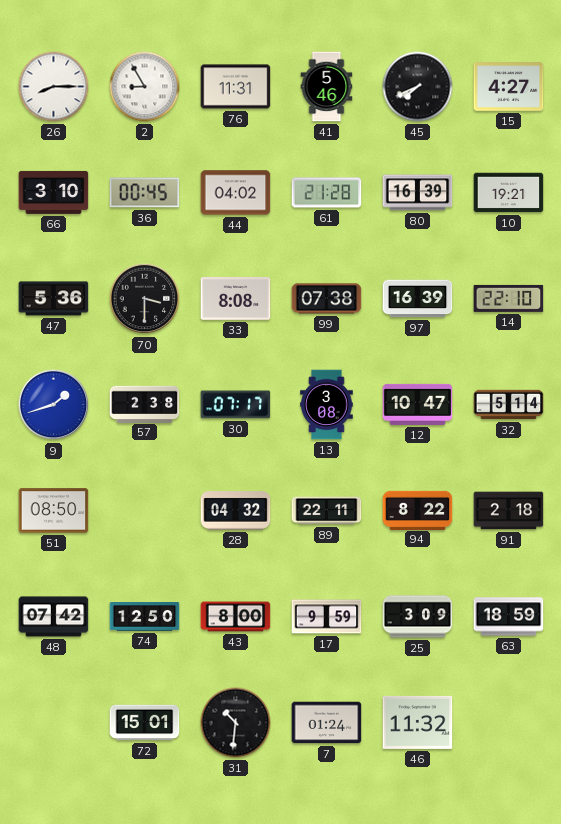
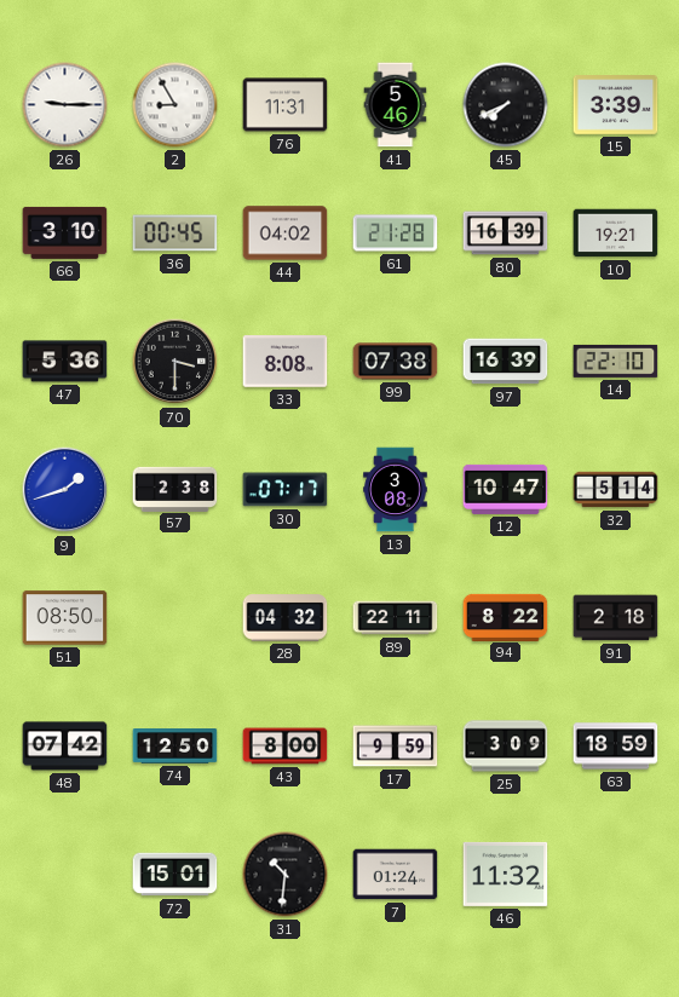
26: 8:15 -> 9:15
15: 4:27 -> 3:39
